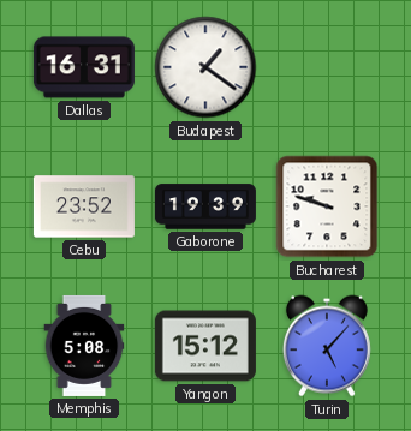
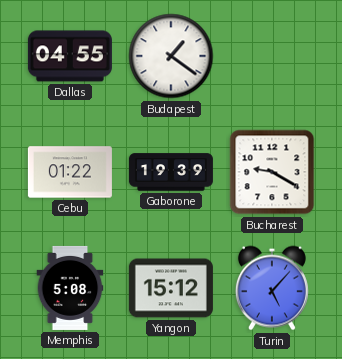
Dallas: 16:31 -> 04:55
Cebu: 23:52 -> 01:22
Bucharest: 9:48 -> 9:20
